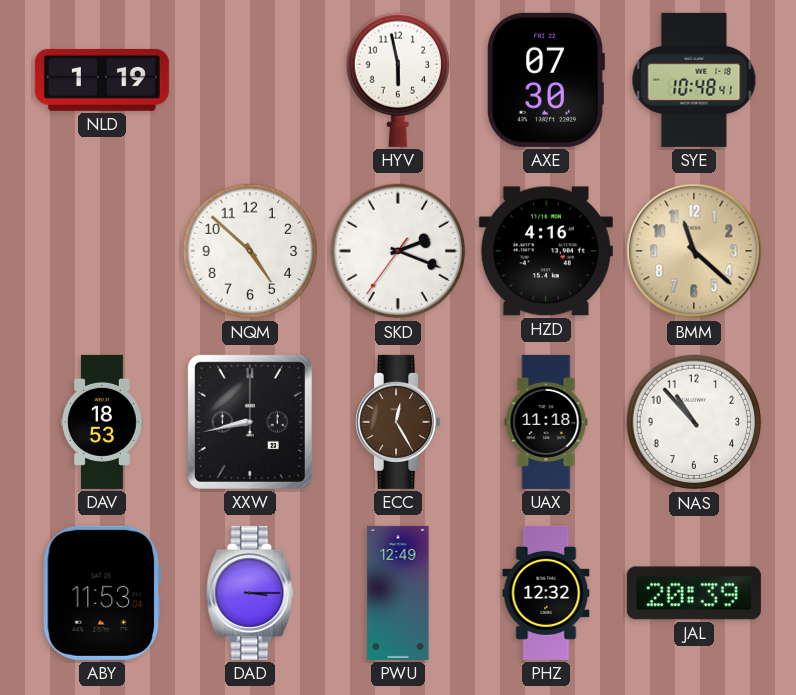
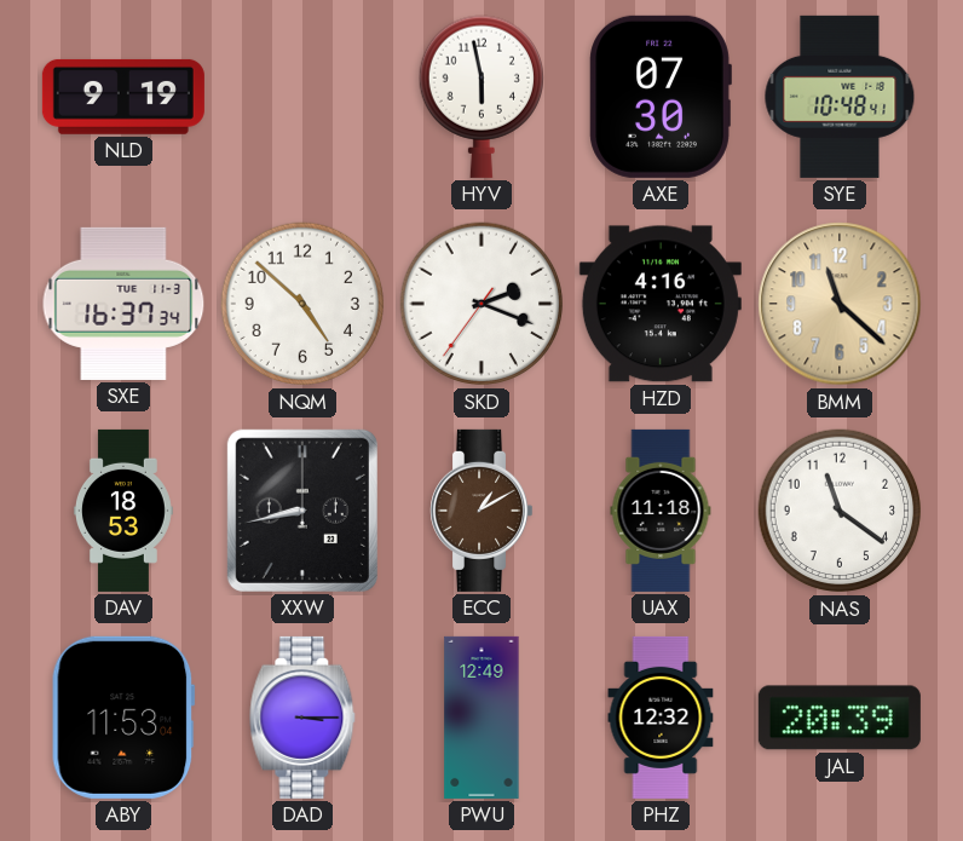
NLD: 1:19 -> 9:19
SXE: none -> 16:37
ECC: 12:25 -> 1:10
NAS: 10:53 -> 11:21
